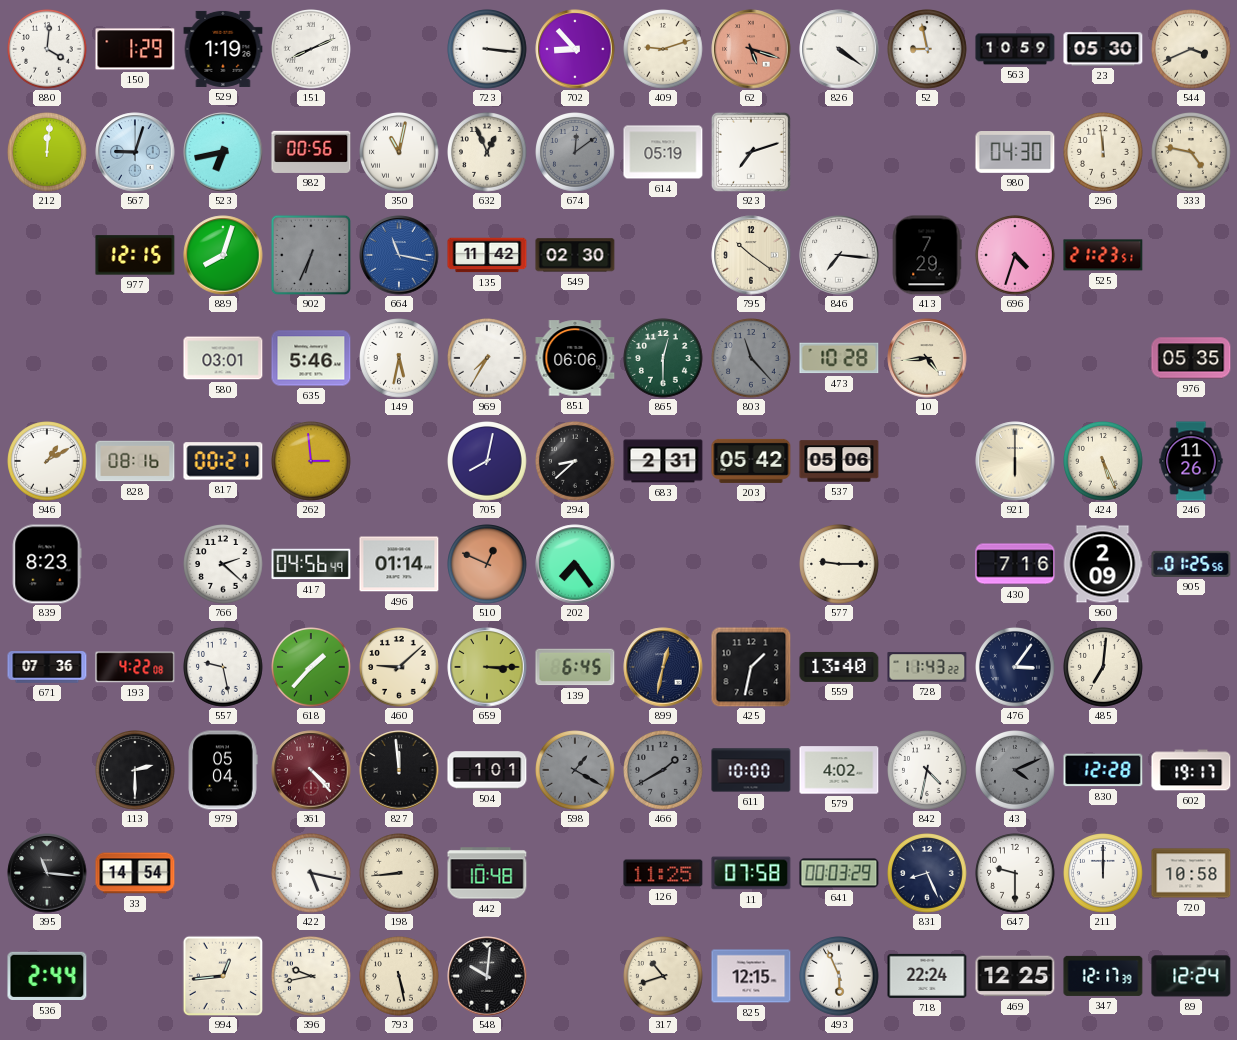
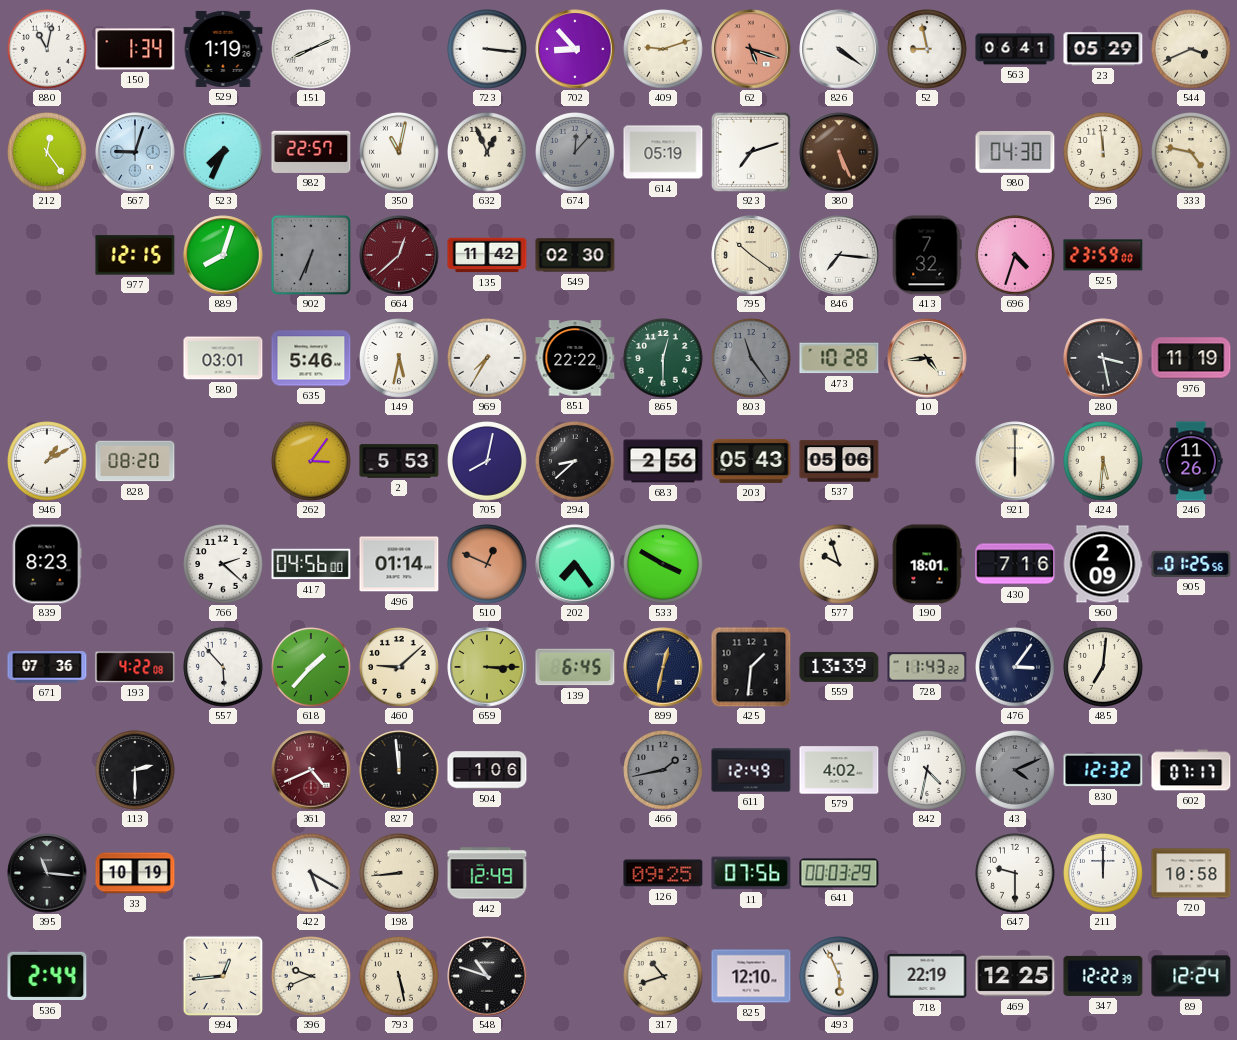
880: 4:01 -> 11:02
150: 1:29 -> 1:34
563: 10:59 -> 06:41
23: 05:30 -> 05:29
212: 12:01 -> 12:24
523: 6:43 -> 7:34
982: 00:56 -> 22:57
674: 12:09 -> 12:07
380: none -> 5:26
664: 11:17 -> 12:38
664 dial: blue -> burgundy
413: 7:29 -> 7:32
525: 21:23 -> 23:59
851: 06:06 -> 22:22
803: 11:23 -> 11:24
280: none -> 3:28
976: 05:35 -> 11:19
828: 08:16 -> 08:20
817: 00:21 -> none
262: 2:59 -> 3:06
2: none -> 5:53
683: 2:31 -> 2:56
203: 05:42 -> 05:43
424: 5:26 -> 5:31
417: 04:56:49 -> 04:56:00
533: none -> 3:50
577: 9:15 -> 9:57
190: none -> 18:01
557: 9:28 -> 5:53
425: 1:32 -> 1:31
559: 13:40 -> 13:39
979: 05:04 -> none
361: 4:23 -> 4:41
504: 1:01 -> 1:06
598: 1:20 -> none
466: 1:40 -> 1:43
611: 10:00 -> 12:49
830: 12:28 -> 12:32
602: 19:17 -> 07:17
33: 14:54 -> 10:19
422: 5:17 -> 5:20
442: 10:48 -> 12:49
126: 11:25 -> 09:25
11: 07:58 -> 07:56
831: 8:26 -> none
396: 9:43 -> 9:41
548: 10:01 -> 10:48
825: 12:15 -> 12:10
718: 22:24 -> 22:19
347: 12:17 -> 12:22
